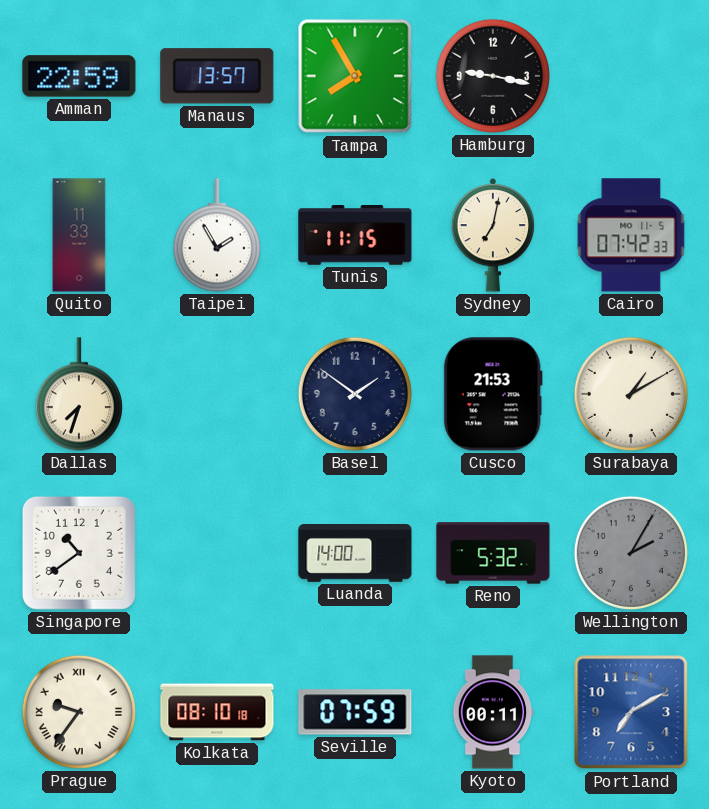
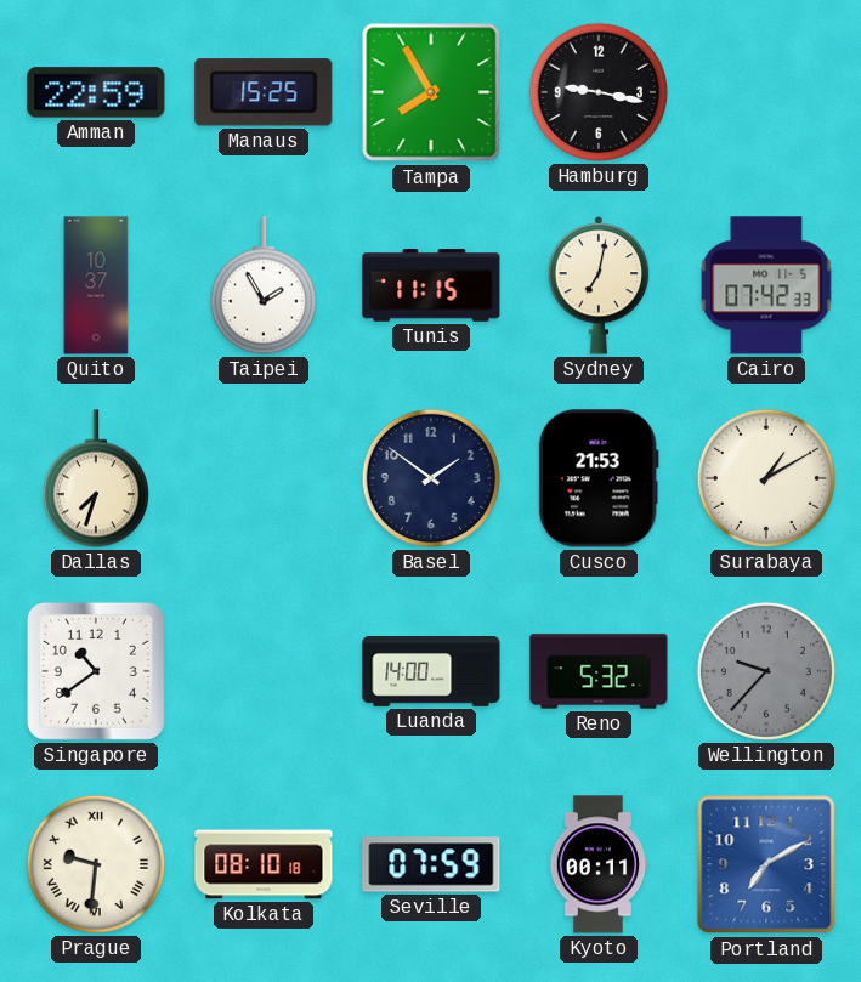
Manaus: 13:57 -> 15:25
Quito: 11:33 -> 10:37
Wellington: 2:05 -> 9:37
Prague: 9:36 -> 9:31
